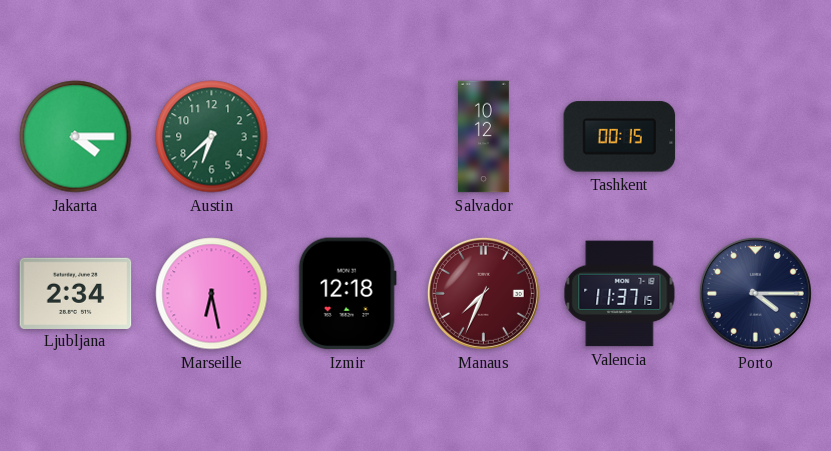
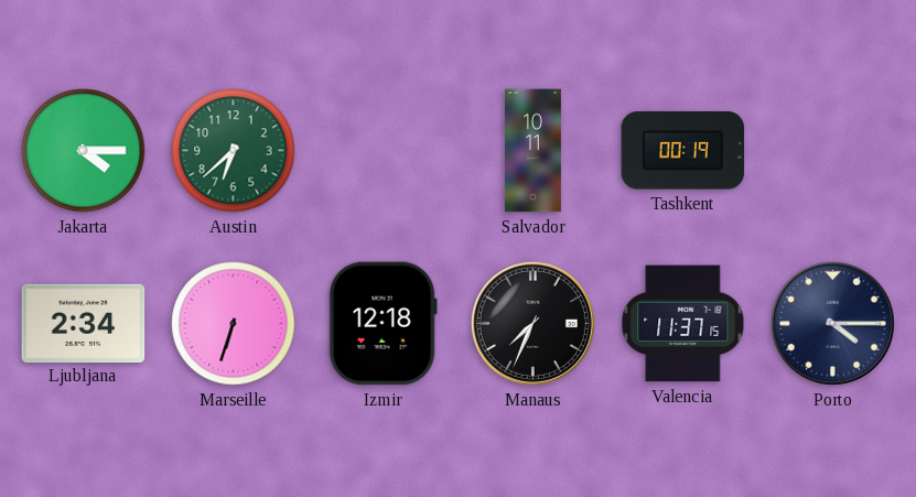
Salvador: 10:12 -> 10:11
Tashkent: 00:15 -> 00:19
Marseille: 6:28 -> 6:33
Manaus dial: burgundy -> black
